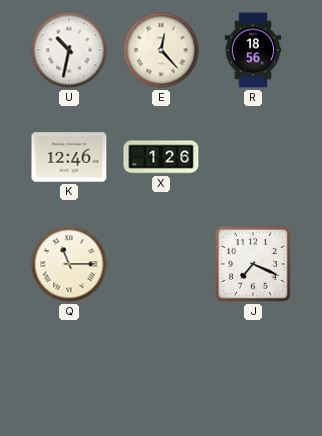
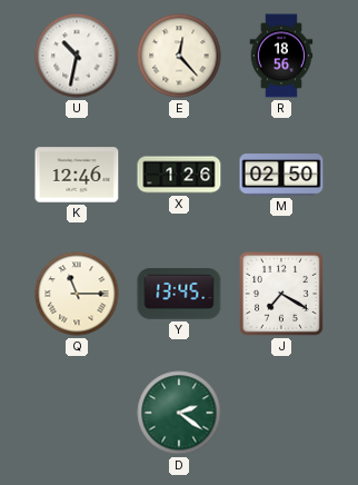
M: none -> 02:50
Y: none -> 13:45
J: 7:19 -> 7:20
D: none -> 2:21
